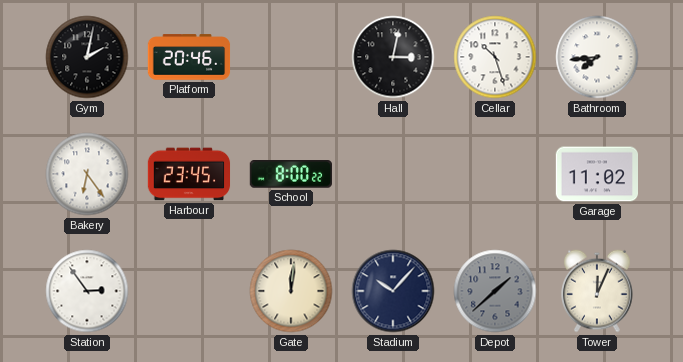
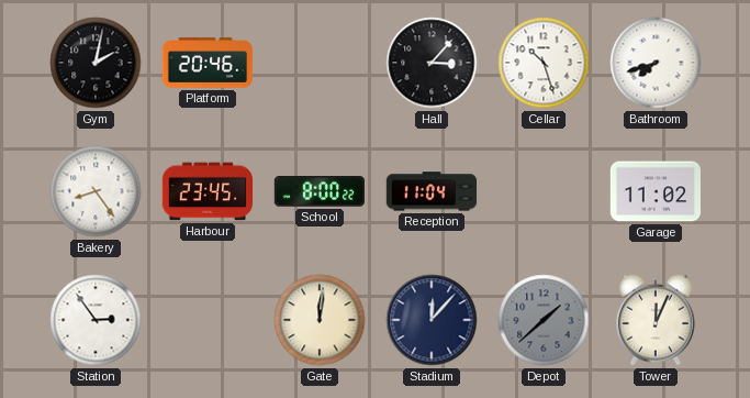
Hall: 3:02 -> 3:07
Bathroom: 7:44 -> 7:42
Bakery: 6:24 -> 8:24
Reception: none -> 11:04
Stadium: 10:07 -> 12:07
